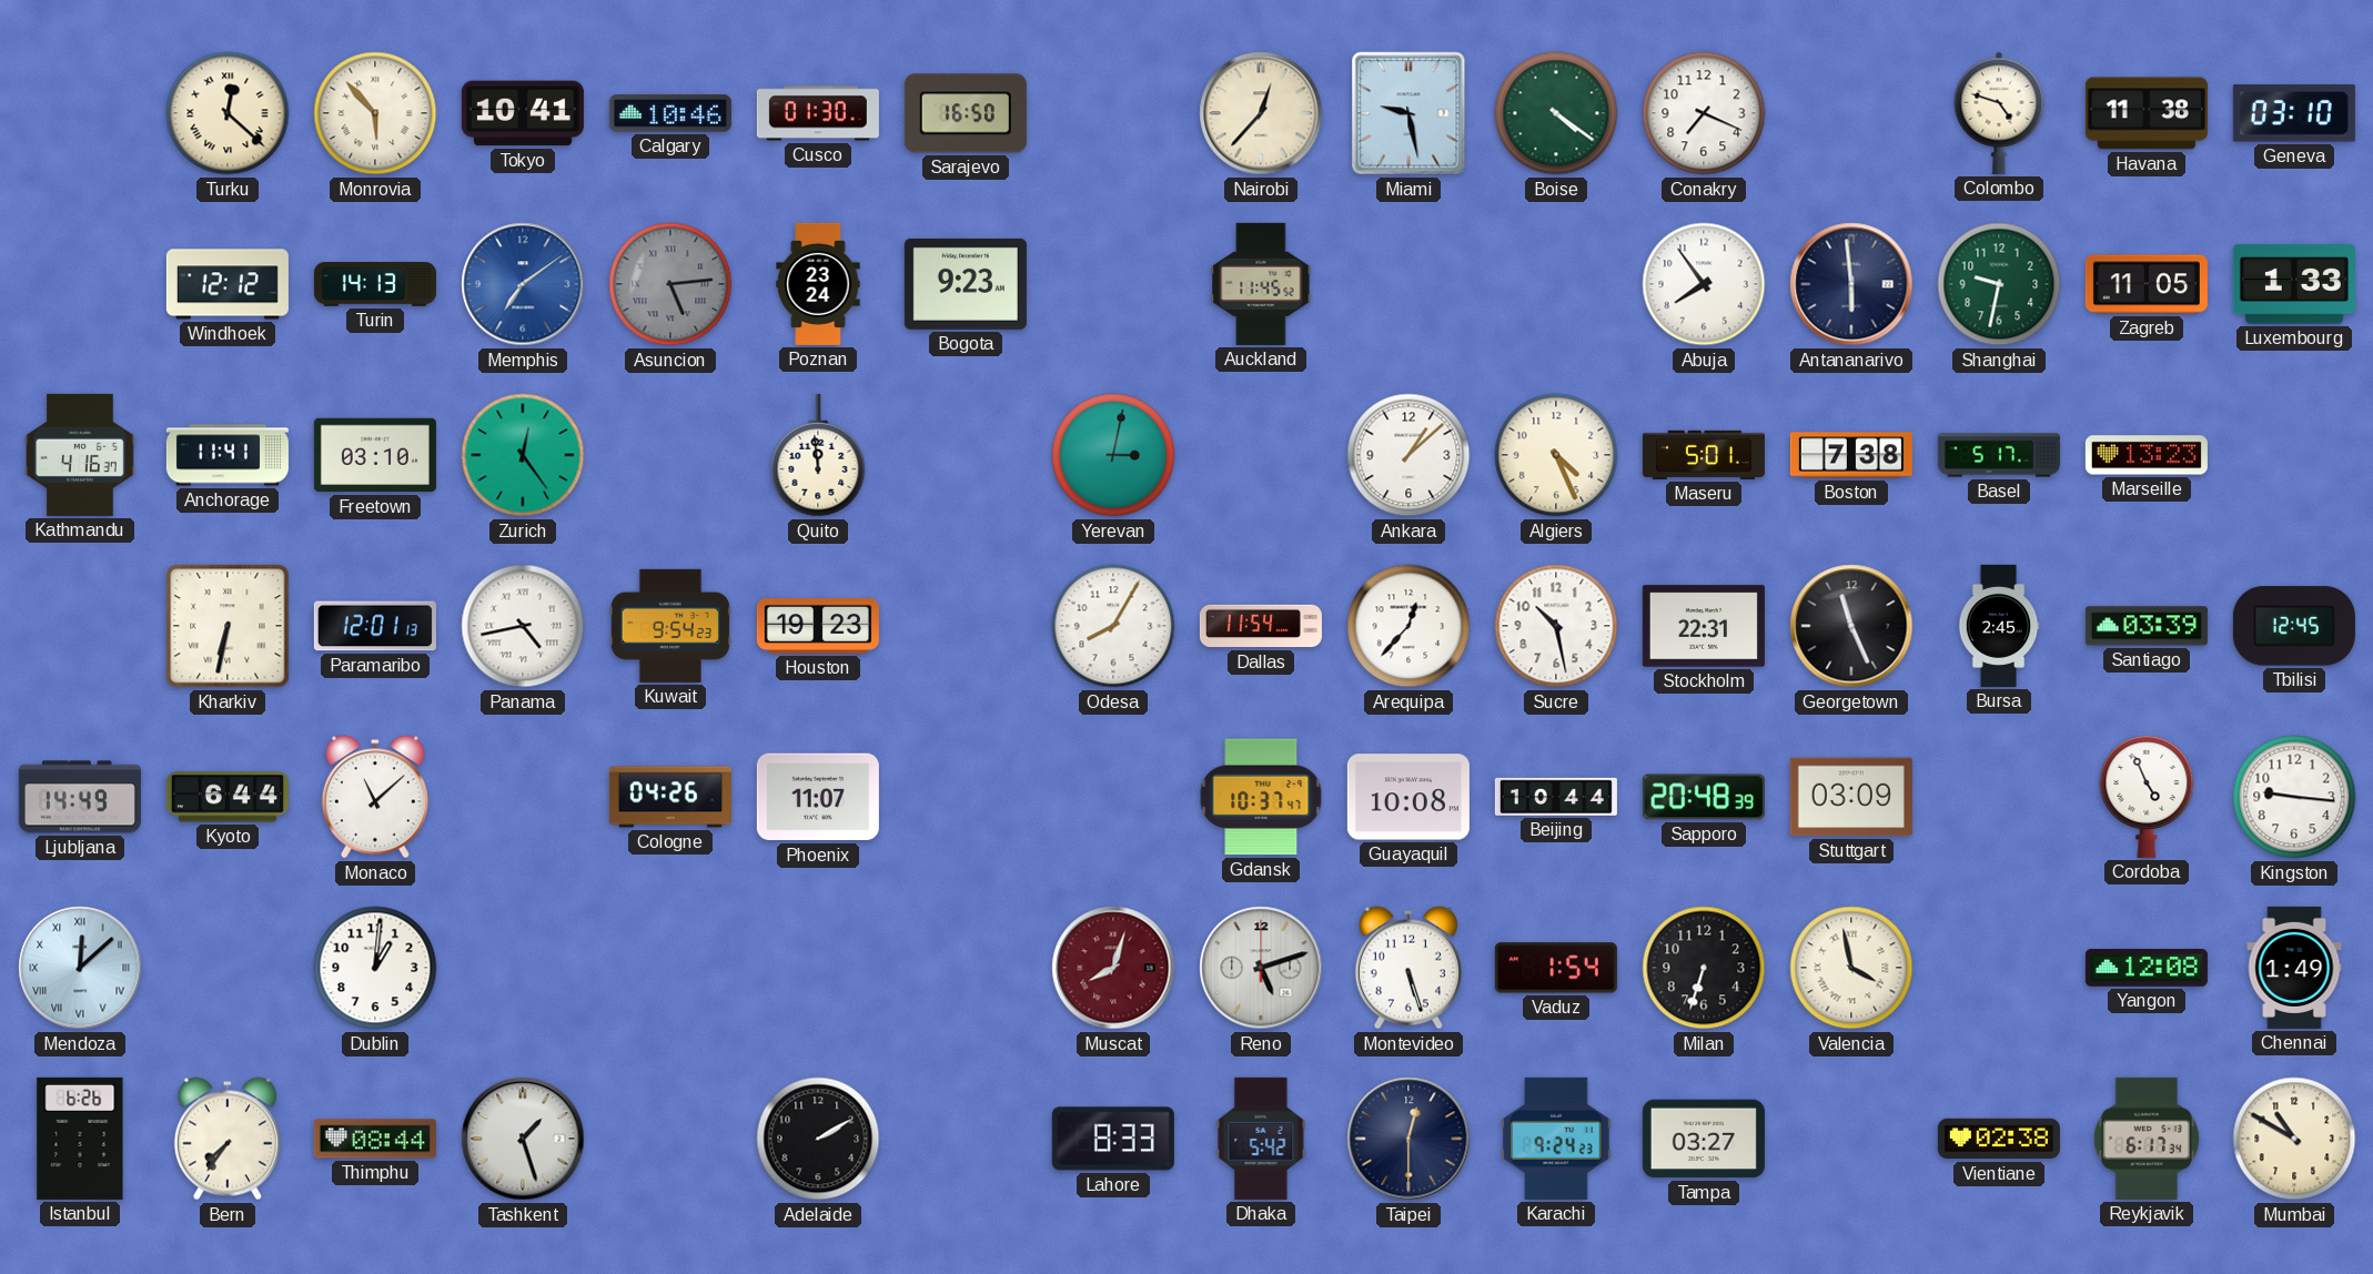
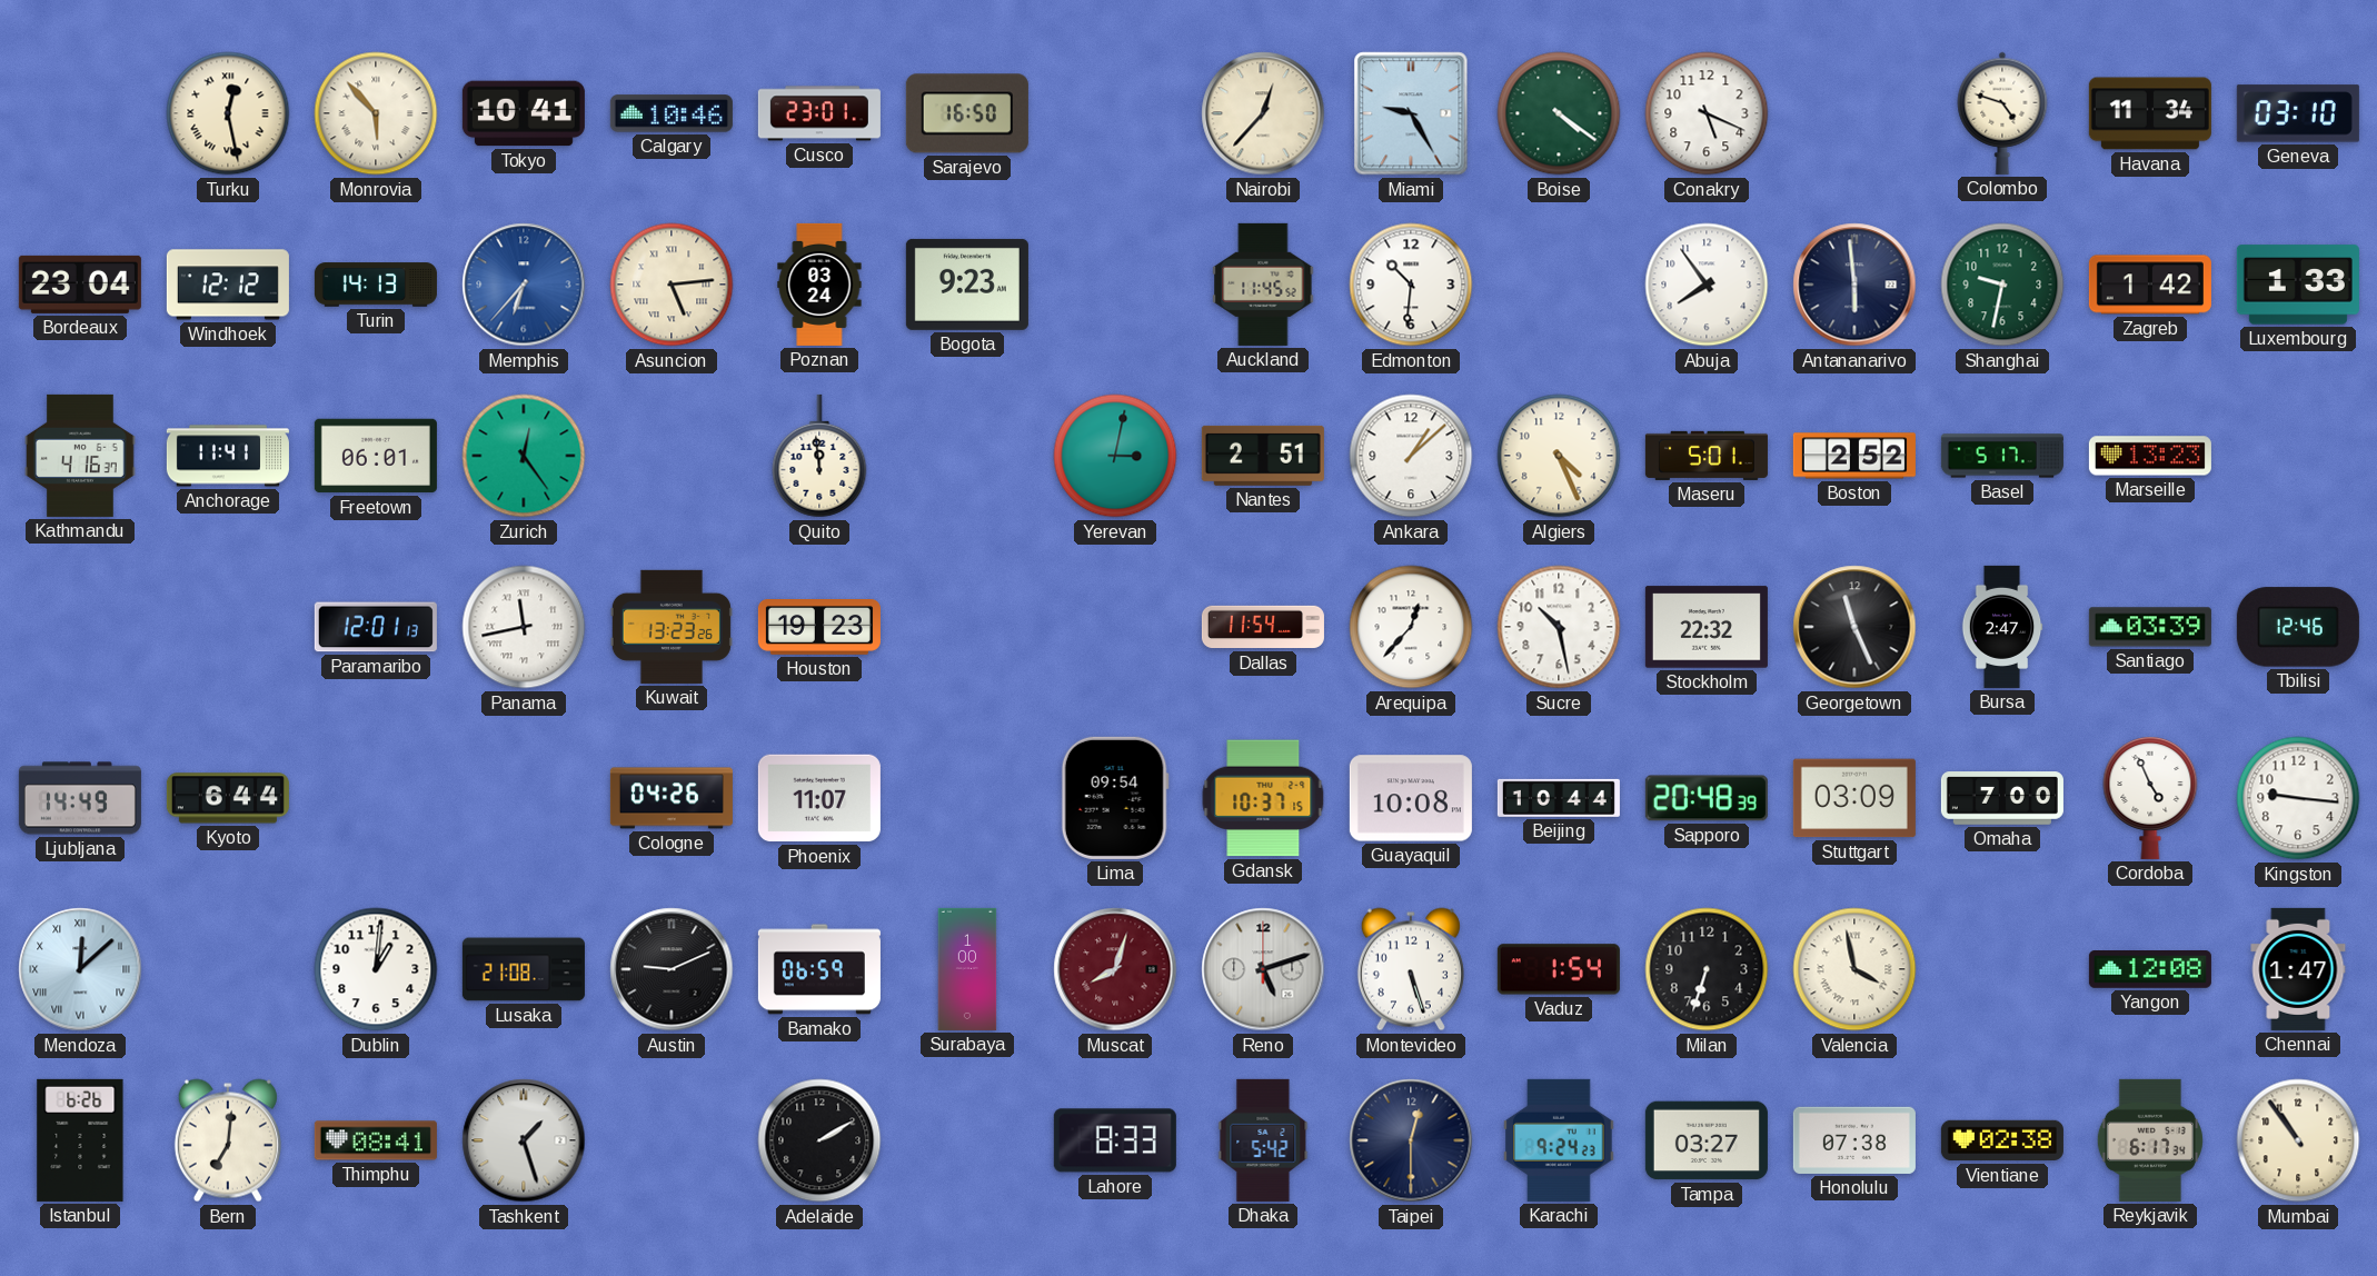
Turku: 12:22 -> 12:28
Cusco: 01:30 -> 23:01
Miami: 9:28 -> 9:25
Conakry: 7:19 -> 5:19
Havana: 11:38 -> 11:34
Bordeaux: none -> 23:04
Memphis: 7:09 -> 6:37
Asuncion dial: grey -> cream
Poznan: 23:24 -> 03:24
Edmonton: none -> 10:31
Zagreb: 11:05 -> 1:42
Freetown: 03:10 -> 06:01
Nantes: none -> 2:51
Boston: 7:38 -> 2:52
Kharkiv: 6:32 -> none
Panama: 4:43 -> 11:43
Kuwait: 9:54 -> 13:23
Odesa: 8:05 -> none
Stockholm: 22:31 -> 22:32
Bursa: 2:45 -> 2:47
Tbilisi: 12:45 -> 12:46
Monaco: 11:08 -> none
Lima: none -> 09:54
Gdansk: 10:37:47 -> 10:37:15
Omaha: none -> 7:00
Lusaka: none -> 21:08
Austin: none -> 9:11
Bamako: none -> 06:59
Surabaya: none -> 1:00
Chennai: 1:49 -> 1:47
Bern: 7:36 -> 7:01
Thimphu: 08:44 -> 08:41
Honolulu: none -> 07:38
Mumbai: 10:50 -> 10:54
